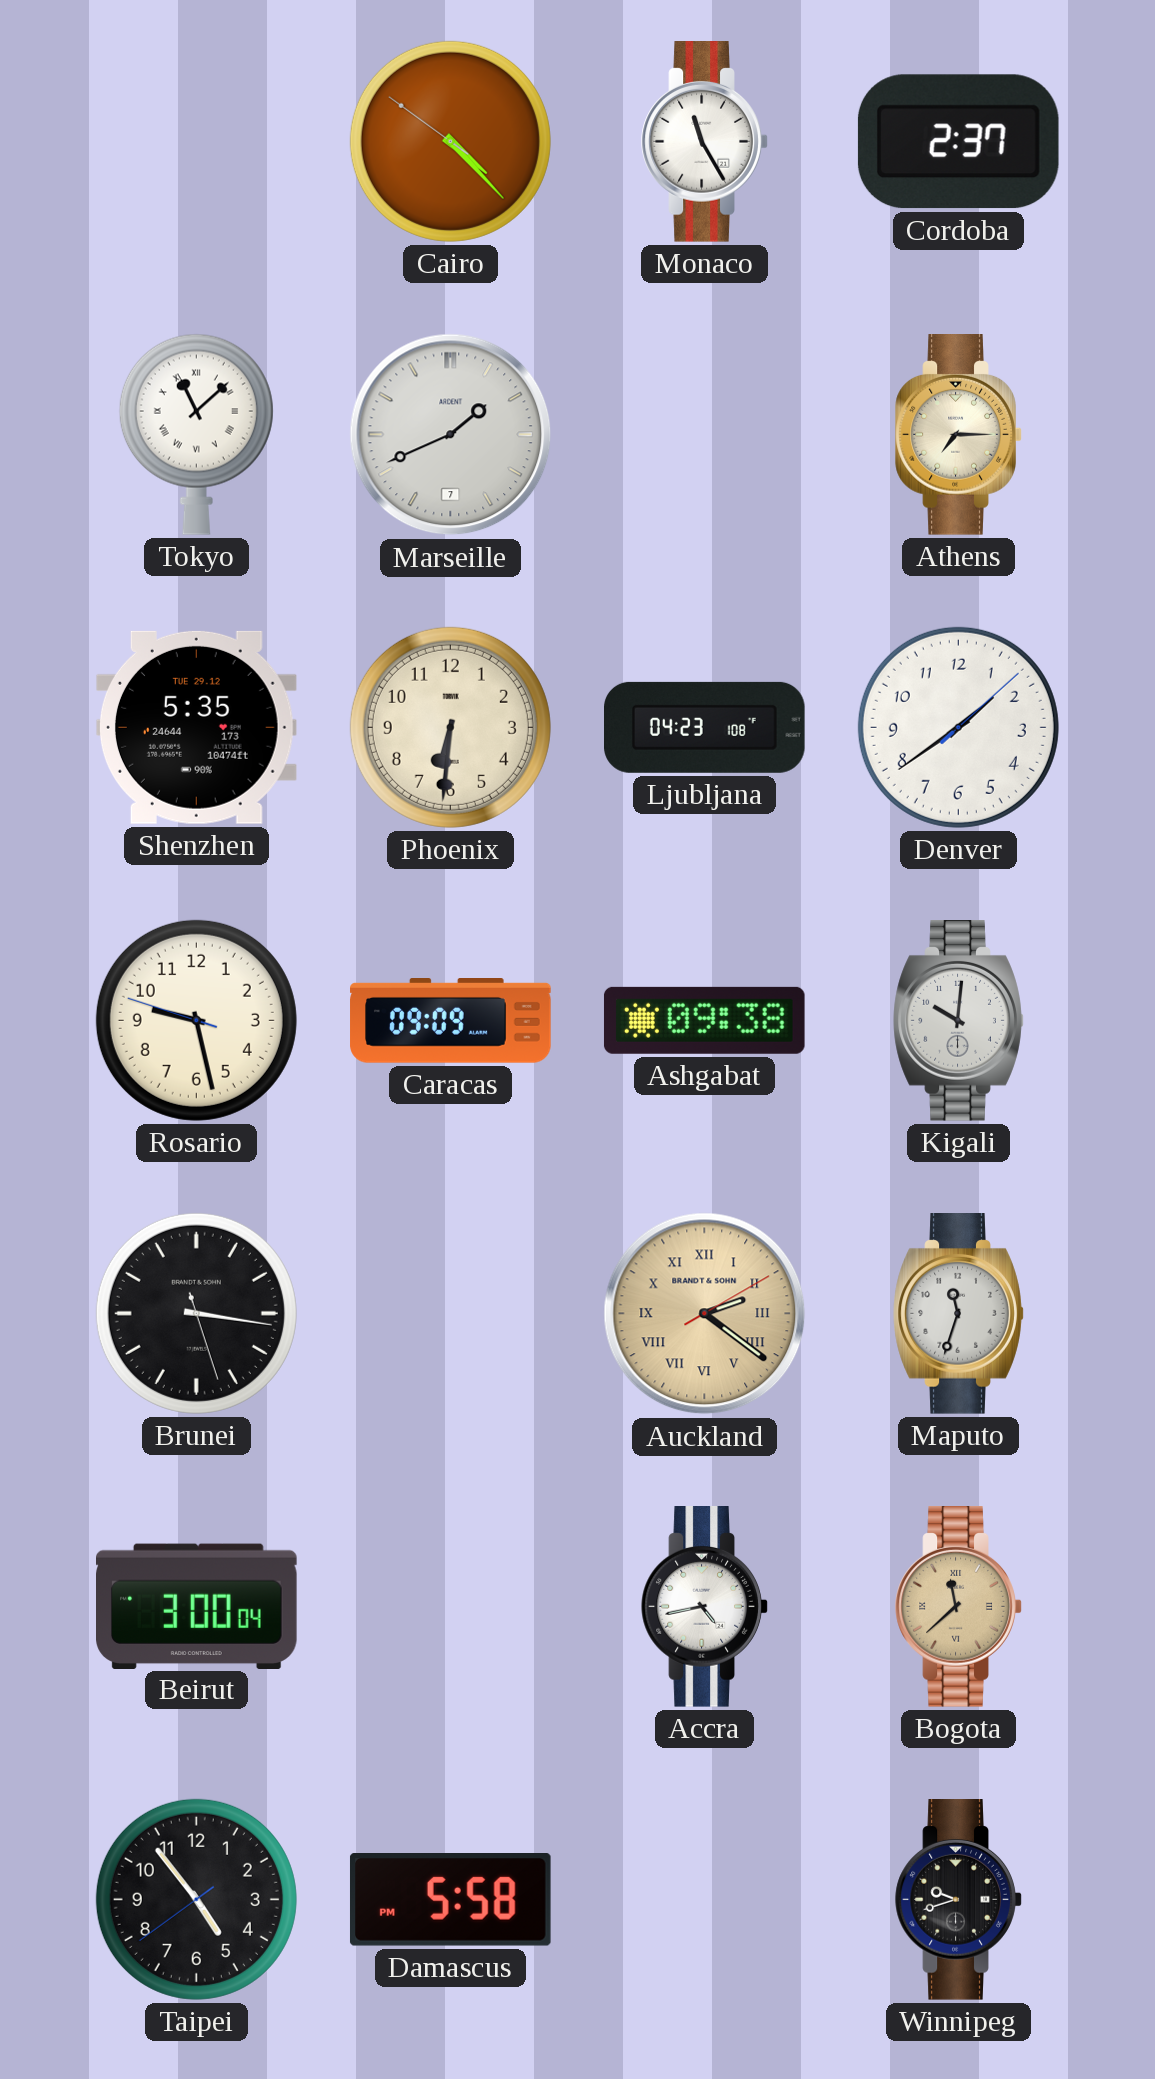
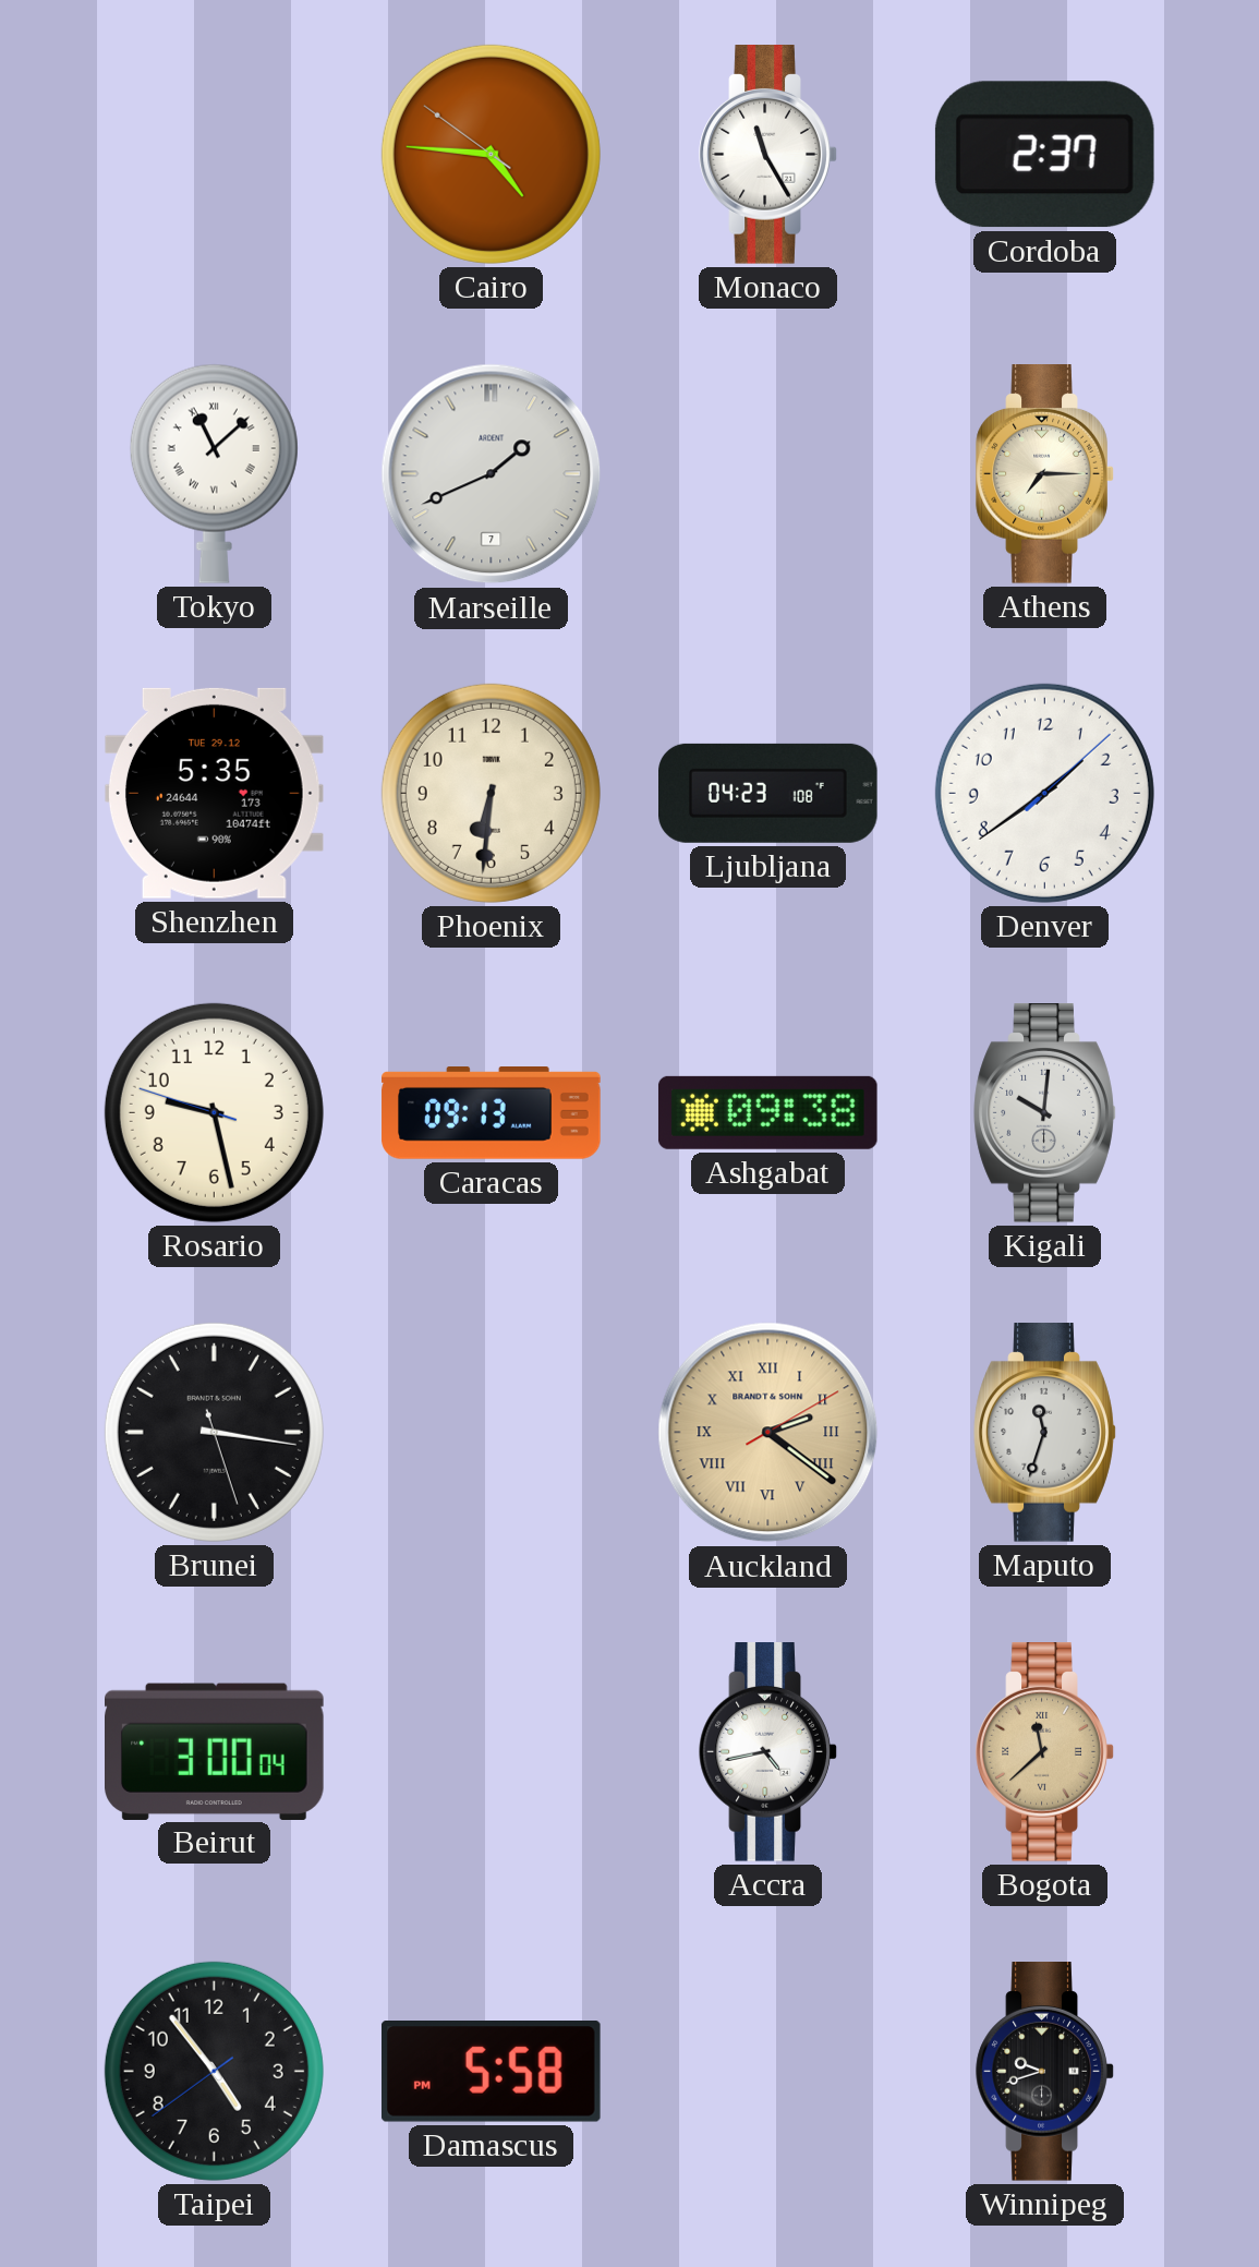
Cairo: 4:22 -> 4:45
Caracas: 09:09 -> 09:13
